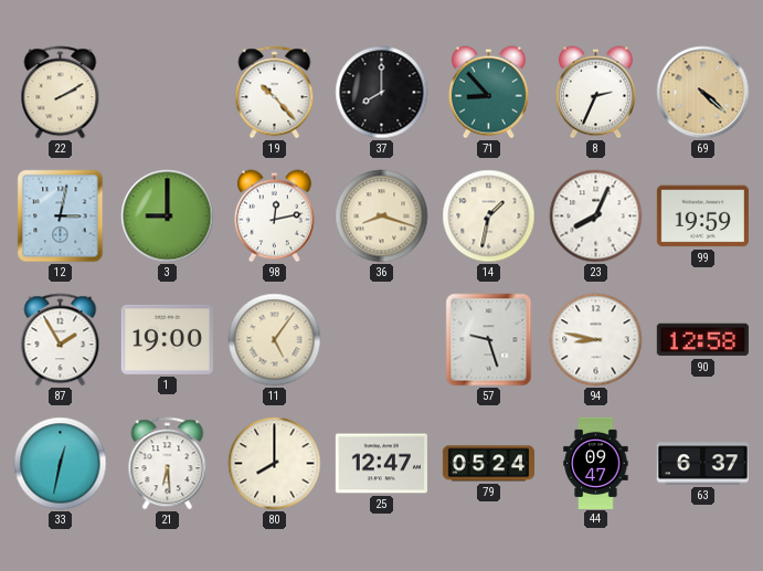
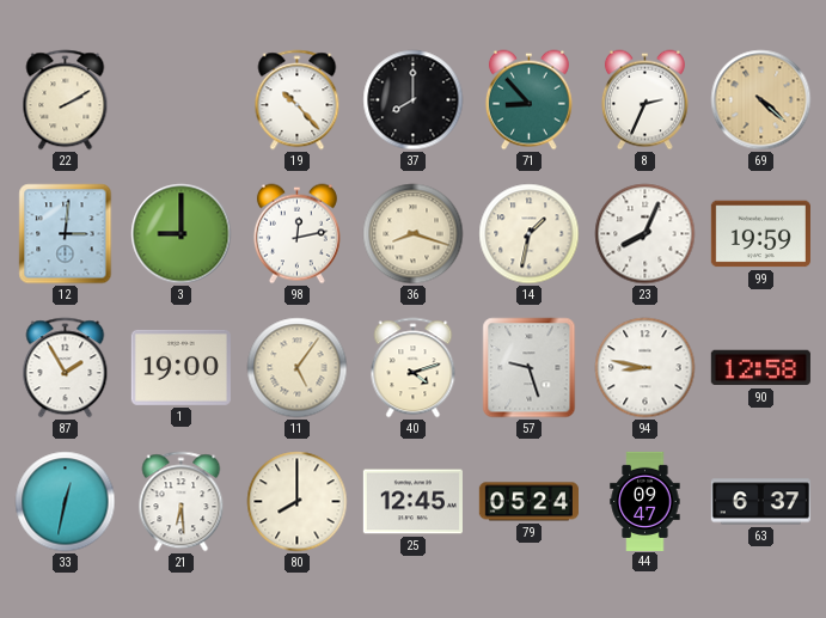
12: 3:02 -> 3:01
40: none -> 4:12
25: 12:47 -> 12:45
